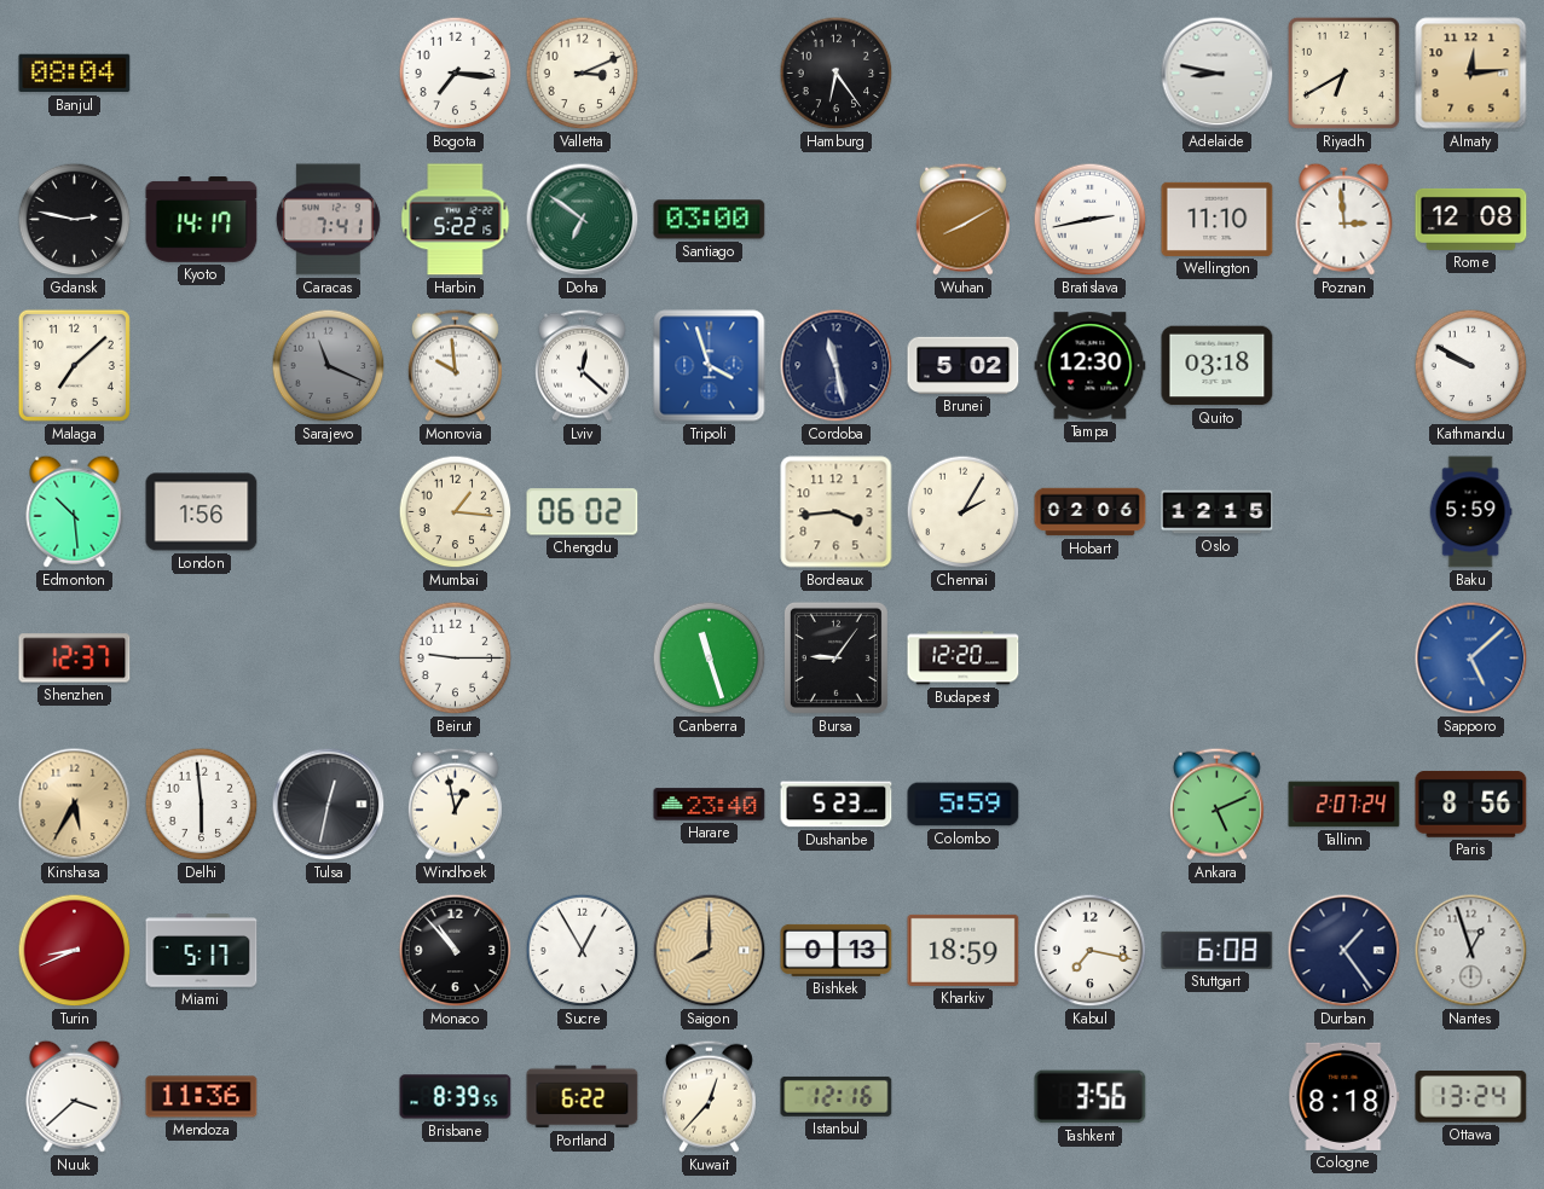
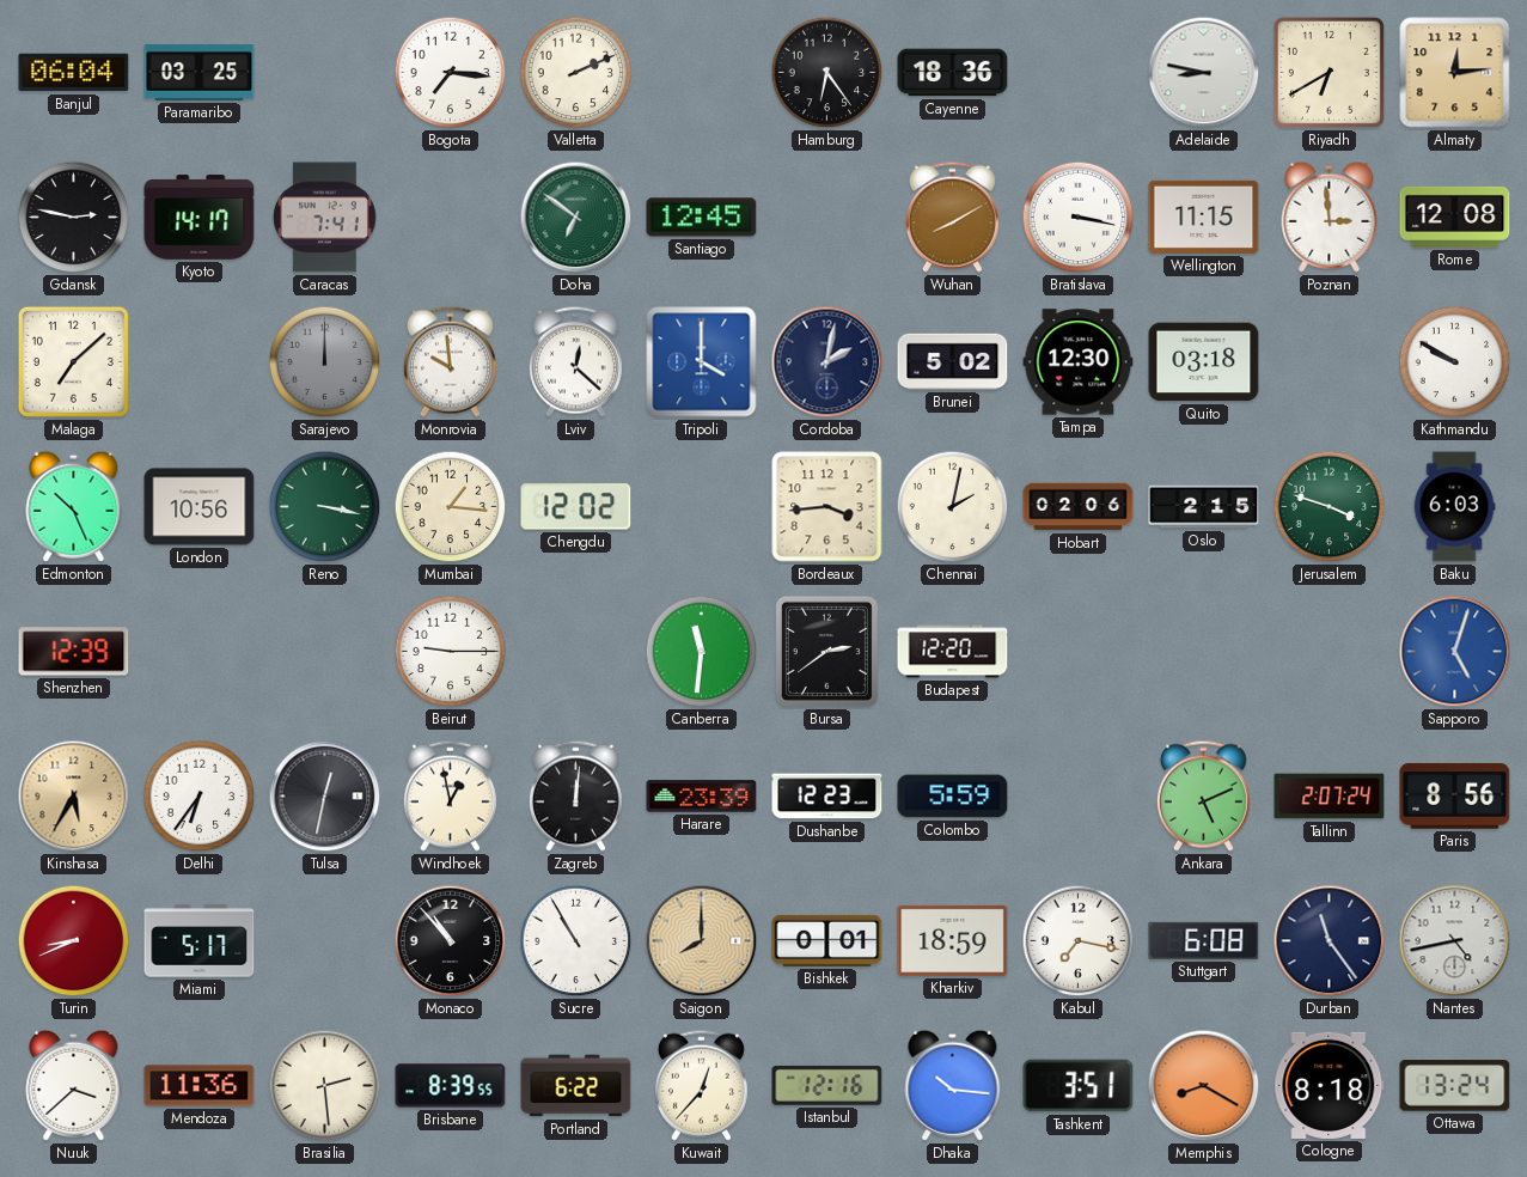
Banjul: 08:04 -> 06:04
Paramaribo: none -> 03:25
Valletta: 3:11 -> 2:11
Cayenne: none -> 18:36
Harbin: 5:22 -> none
Santiago: 03:00 -> 12:45
Bratislava: 2:43 -> 3:17
Wellington: 11:10 -> 11:15
Sarajevo: 11:19 -> 12:00
Tripoli: 3:57 -> 4:00
Cordoba: 11:28 -> 2:02
Edmonton: 10:29 -> 10:26
London: 1:56 -> 10:56
Reno: none -> 3:17
Chengdu: 06:02 -> 12:02
Chennai: 2:05 -> 2:02
Oslo: 12:15 -> 2:15
Jerusalem: none -> 3:48
Baku: 5:59 -> 6:03
Shenzhen: 12:37 -> 12:39
Canberra: 11:27 -> 11:31
Bursa: 9:06 -> 2:39
Sapporo: 5:08 -> 5:03
Delhi: 5:59 -> 6:36
Zagreb: none -> 12:01
Harare: 23:40 -> 23:39
Dushanbe: 5:23 -> 12:23
Sucre: 12:55 -> 10:55
Bishkek: 0:13 -> 0:01
Durban: 1:24 -> 11:24
Nantes: 12:57 -> 4:43
Brasilia: none -> 2:29
Dhaka: none -> 10:16
Tashkent: 3:56 -> 3:51
Memphis: none -> 8:20
